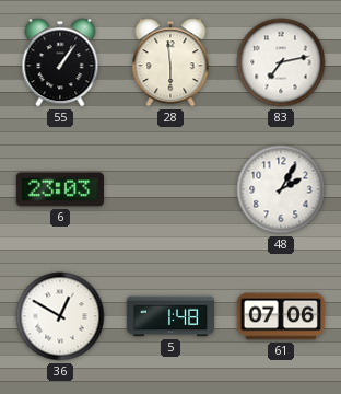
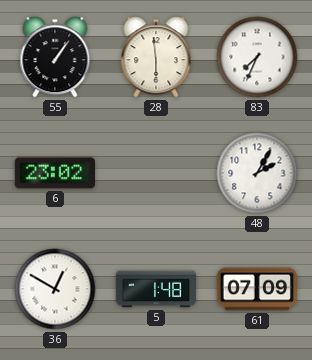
83: 7:13 -> 7:34
6: 23:03 -> 23:02
61: 07:06 -> 07:09
